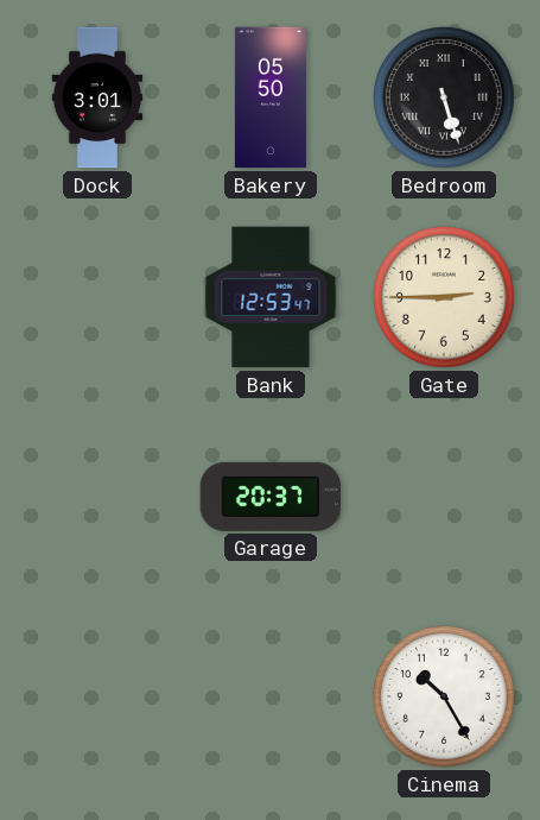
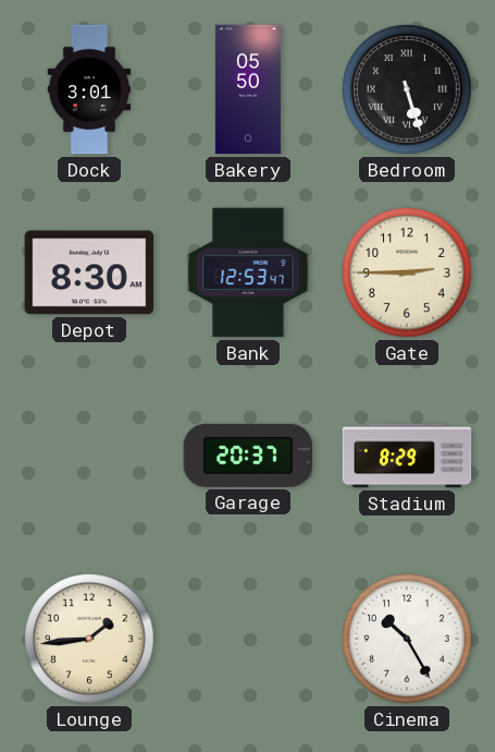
Depot: none -> 8:30
Stadium: none -> 8:29
Lounge: none -> 1:44
